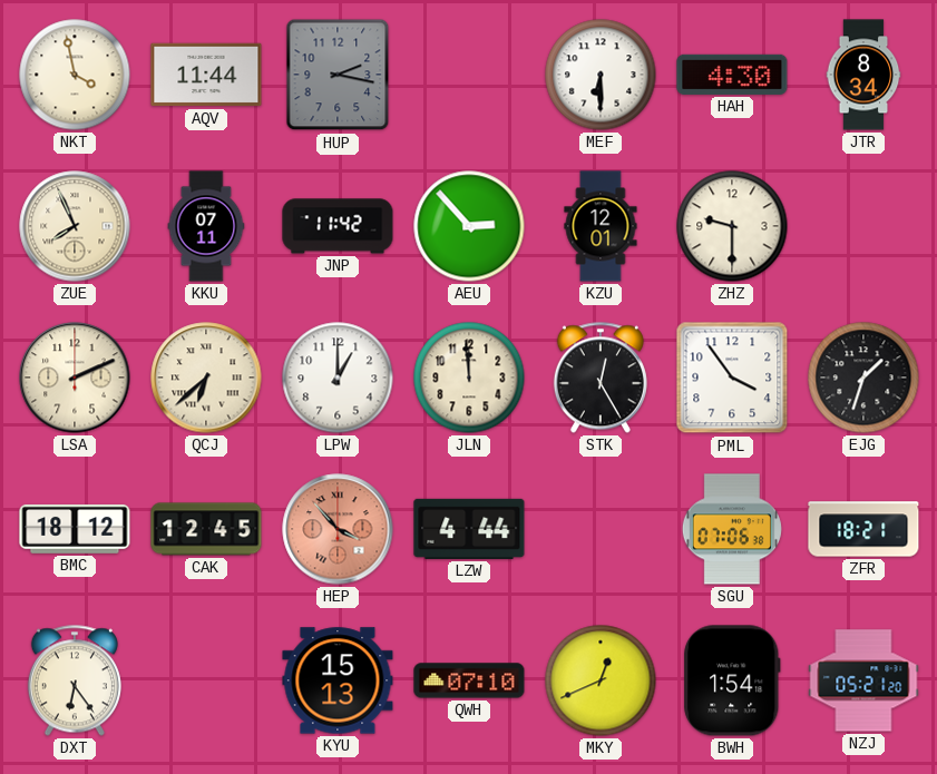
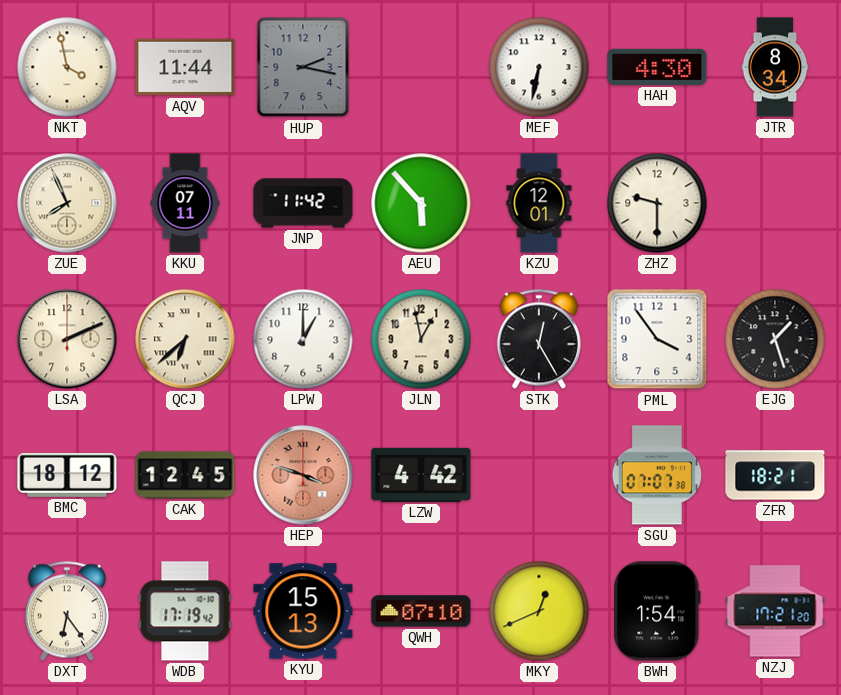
MEF: 6:30 -> 6:32
AEU: 2:53 -> 5:53
JLN: 11:59 -> 12:58
EJG: 1:33 -> 1:27
HEP: 3:53 -> 3:48
LZW: 4:44 -> 4:42
SGU: 07:06 -> 07:07
WDB: none -> 17:19
NZJ: 05:21 -> 17:21
